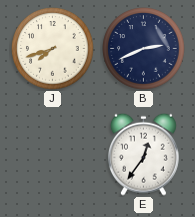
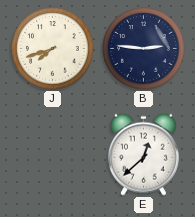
B: 2:41 -> 2:46
E: 12:36 -> 12:38
